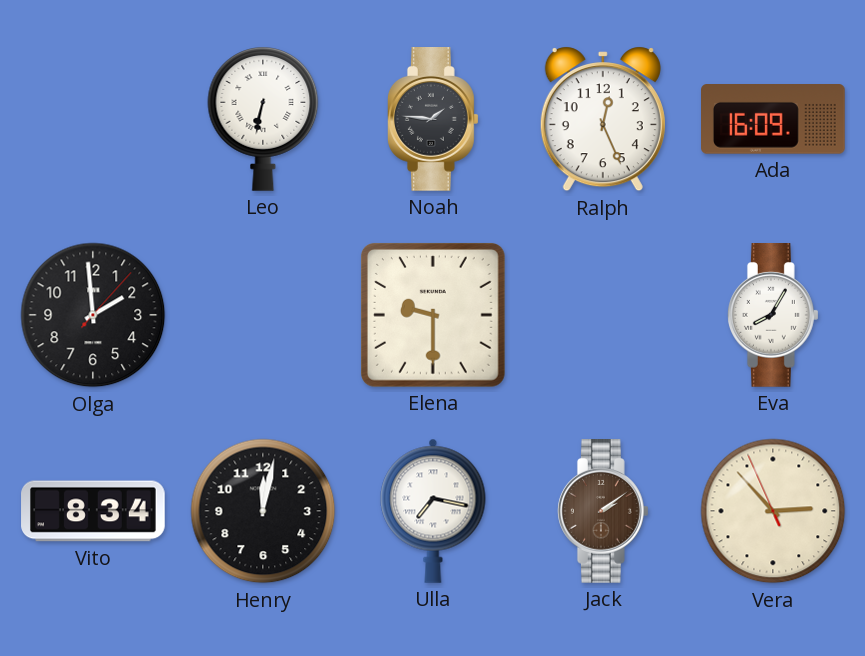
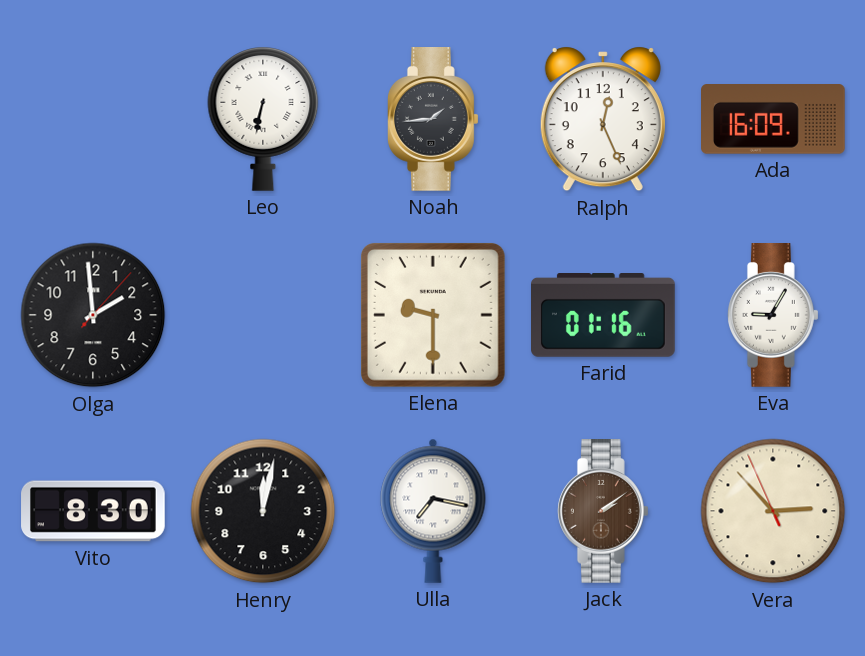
Noah: 1:46 -> 1:44
Farid: none -> 01:16
Eva: 8:05 -> 9:05
Vito: 8:34 -> 8:30
